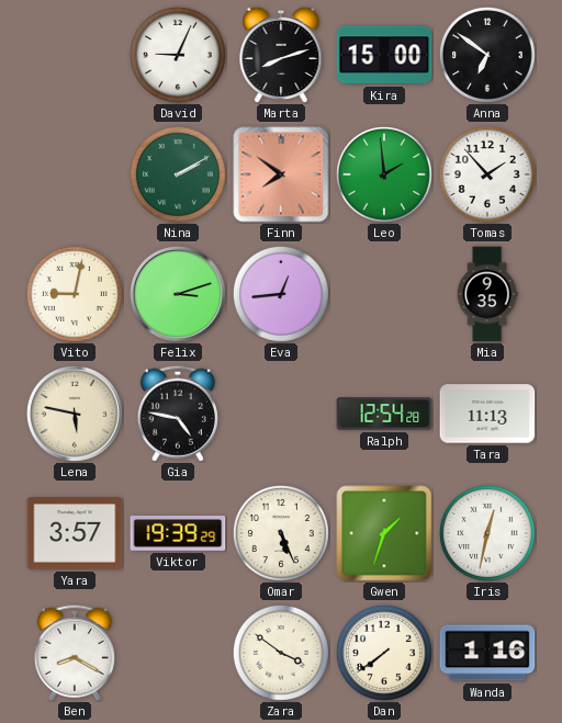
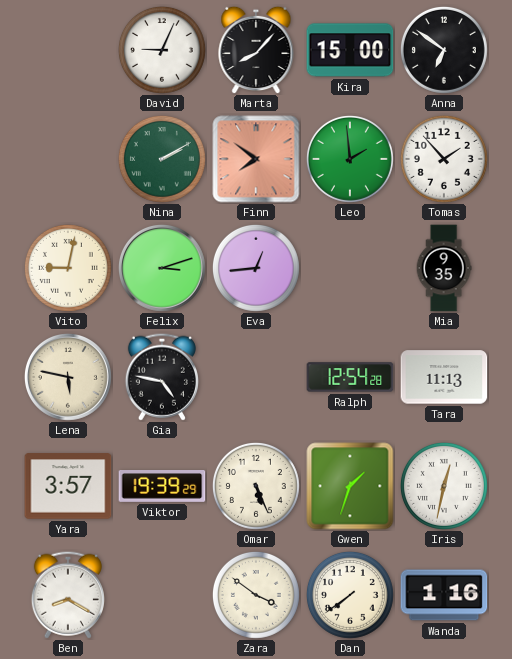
Marta: 8:12 -> 8:07
